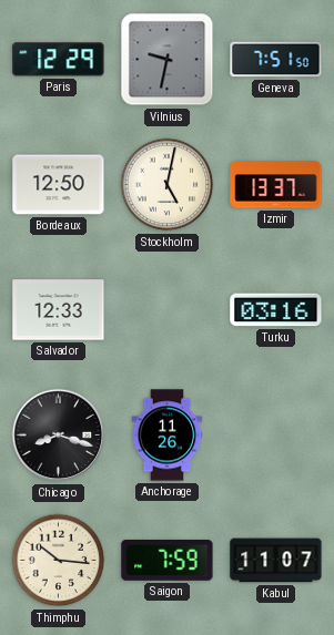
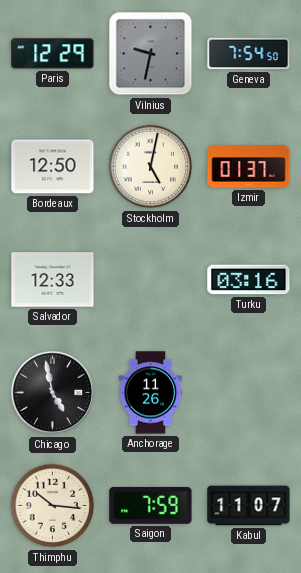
Geneva: 7:51 -> 7:54
Izmir: 13:37 -> 01:37
Chicago: 8:18 -> 4:58
